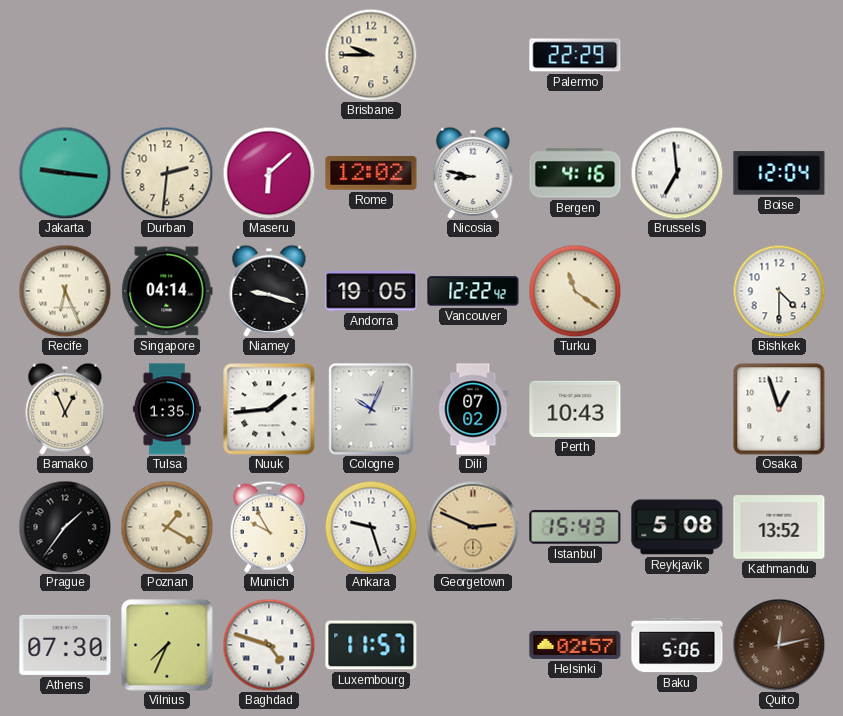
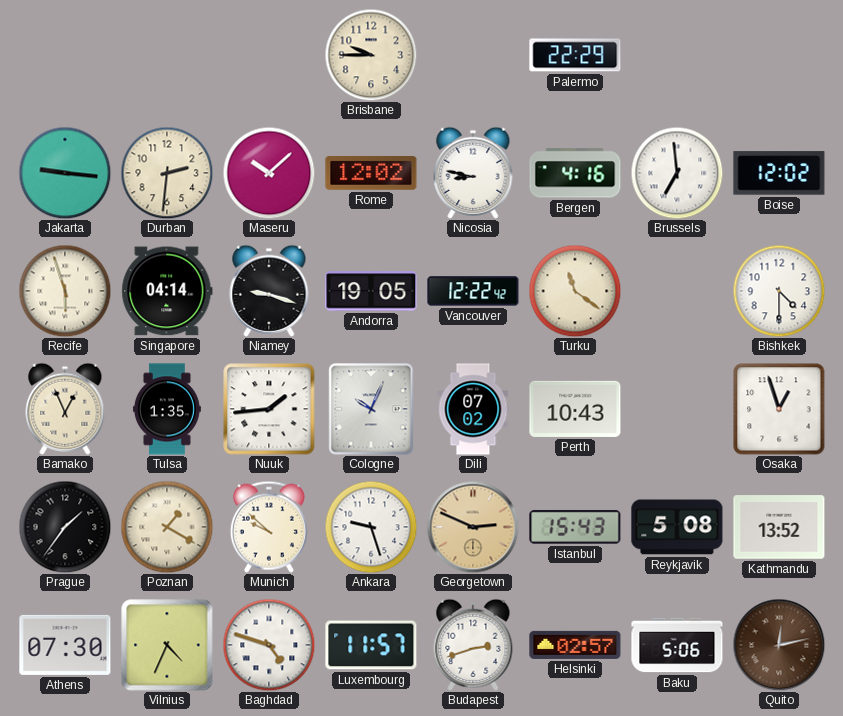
Maseru: 6:08 -> 10:08
Boise: 12:04 -> 12:02
Recife: 6:26 -> 5:57
Munich: 9:55 -> 9:52
Vilnius: 7:34 -> 4:34
Budapest: none -> 2:42
